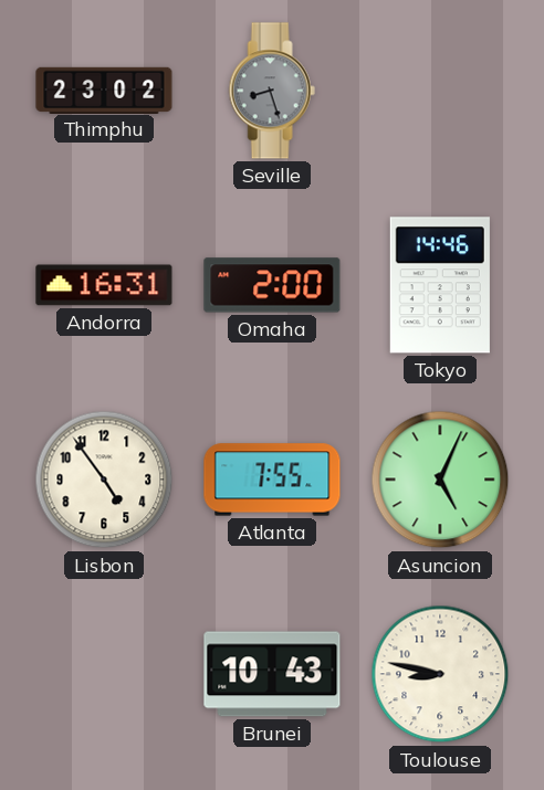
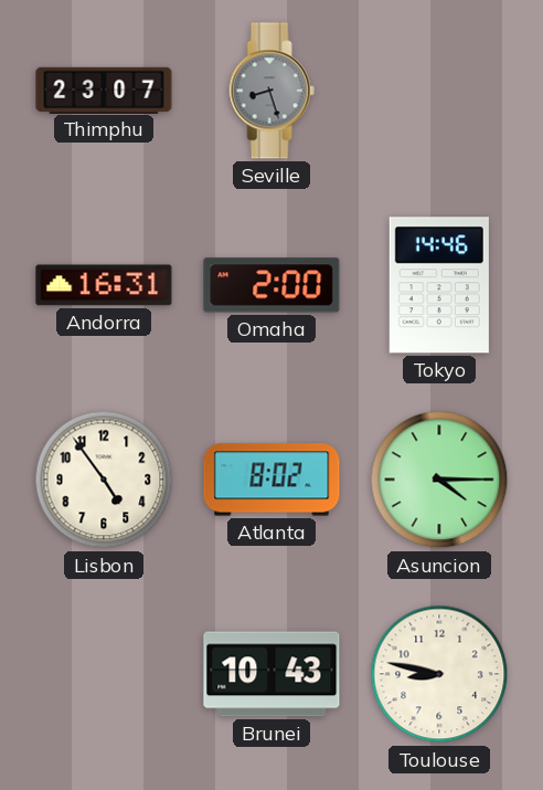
Thimphu: 23:02 -> 23:07
Atlanta: 7:55 -> 8:02
Asuncion: 5:04 -> 4:15
